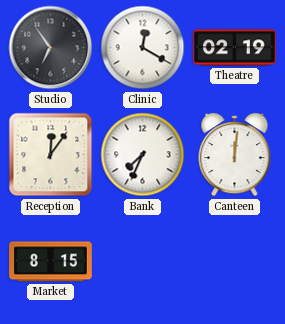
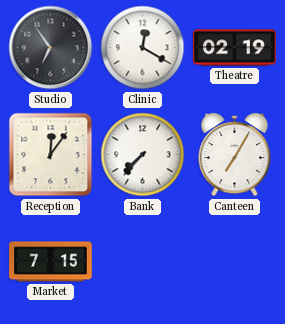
Bank: 7:34 -> 7:37
Canteen: 12:01 -> 7:05
Market: 8:15 -> 7:15
